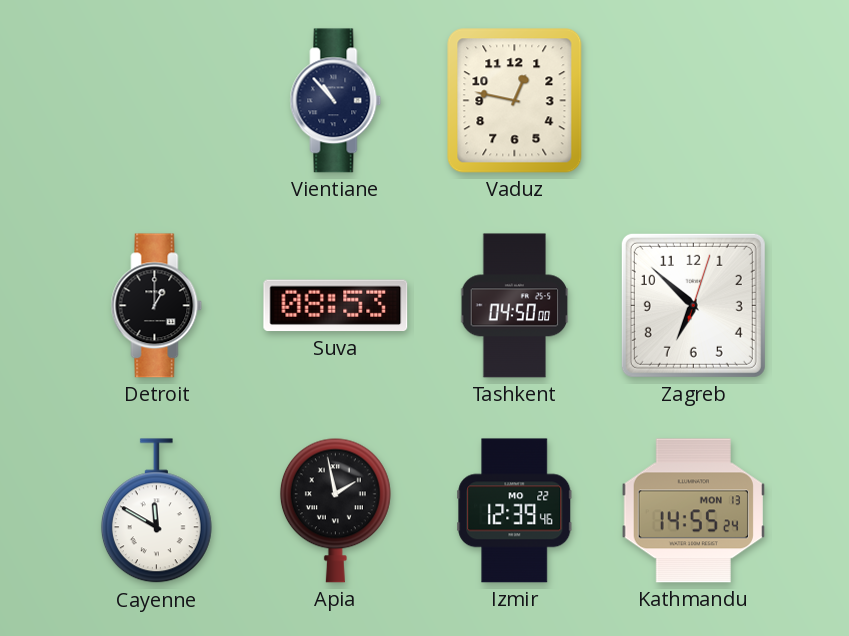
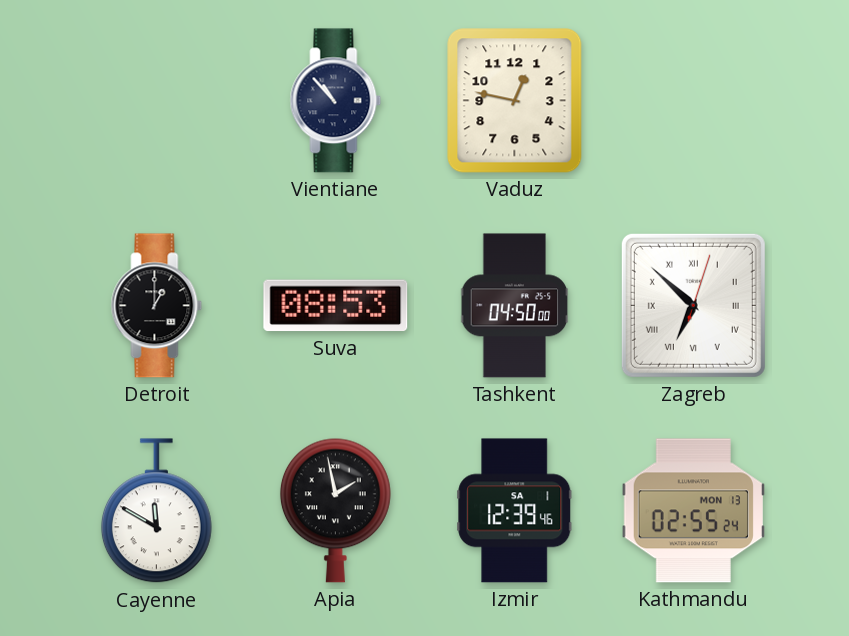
Zagreb numerals: Arabic -> Roman
Izmir date: MO 22 -> SA 1
Kathmandu: 14:55 -> 02:55
